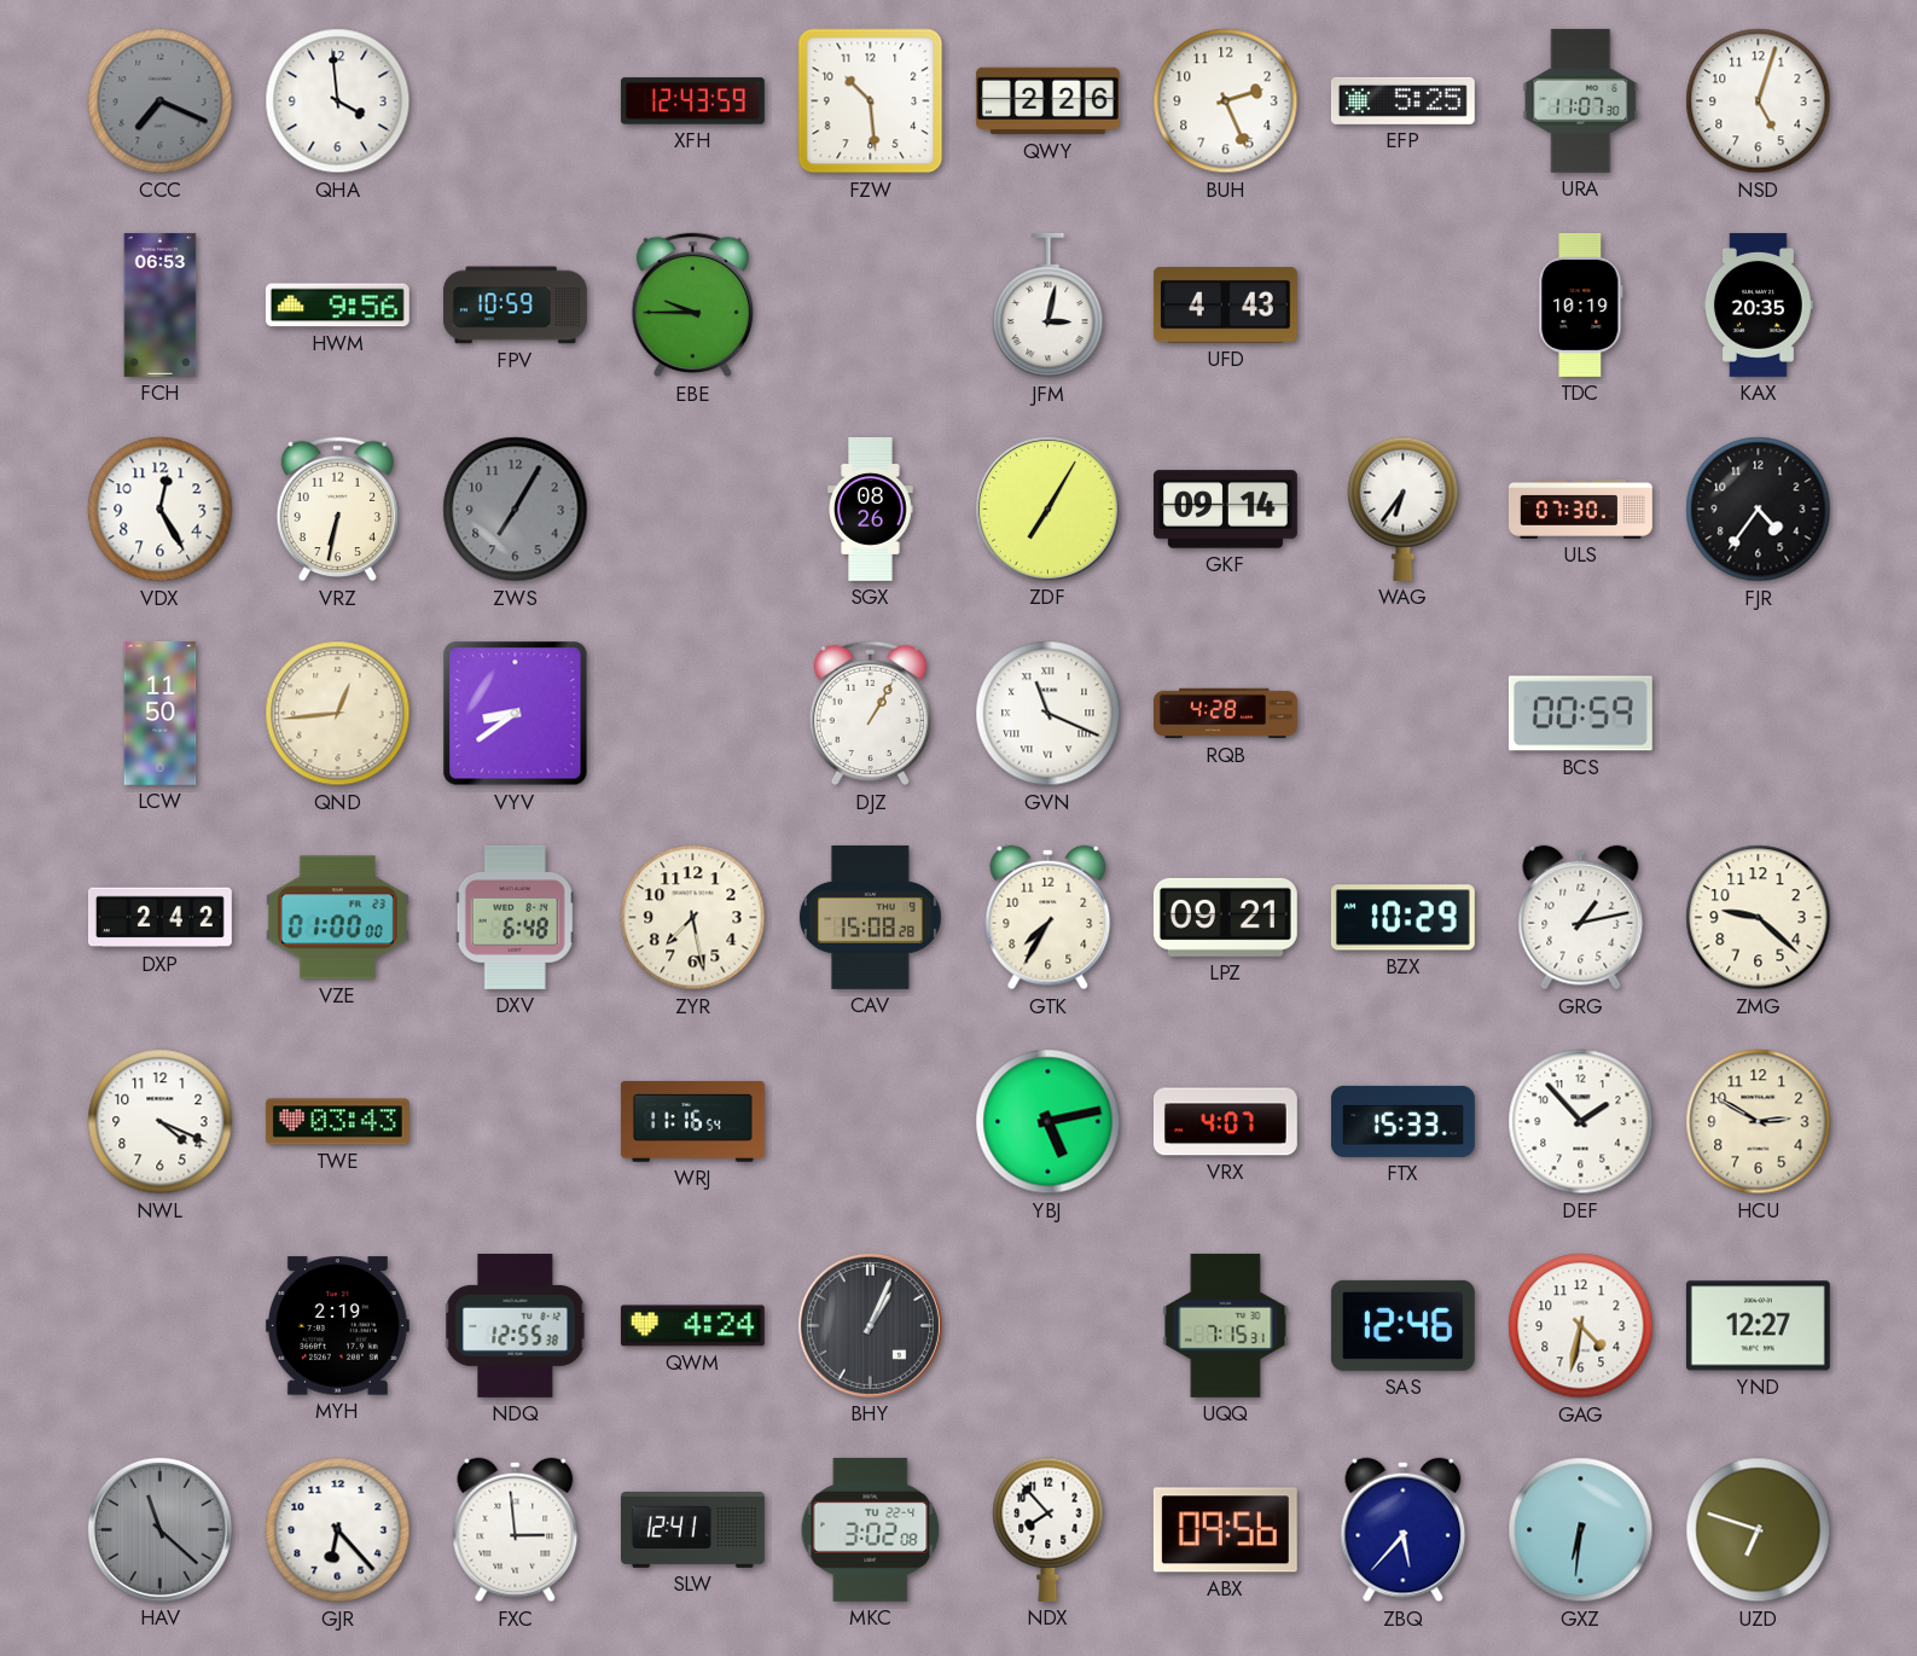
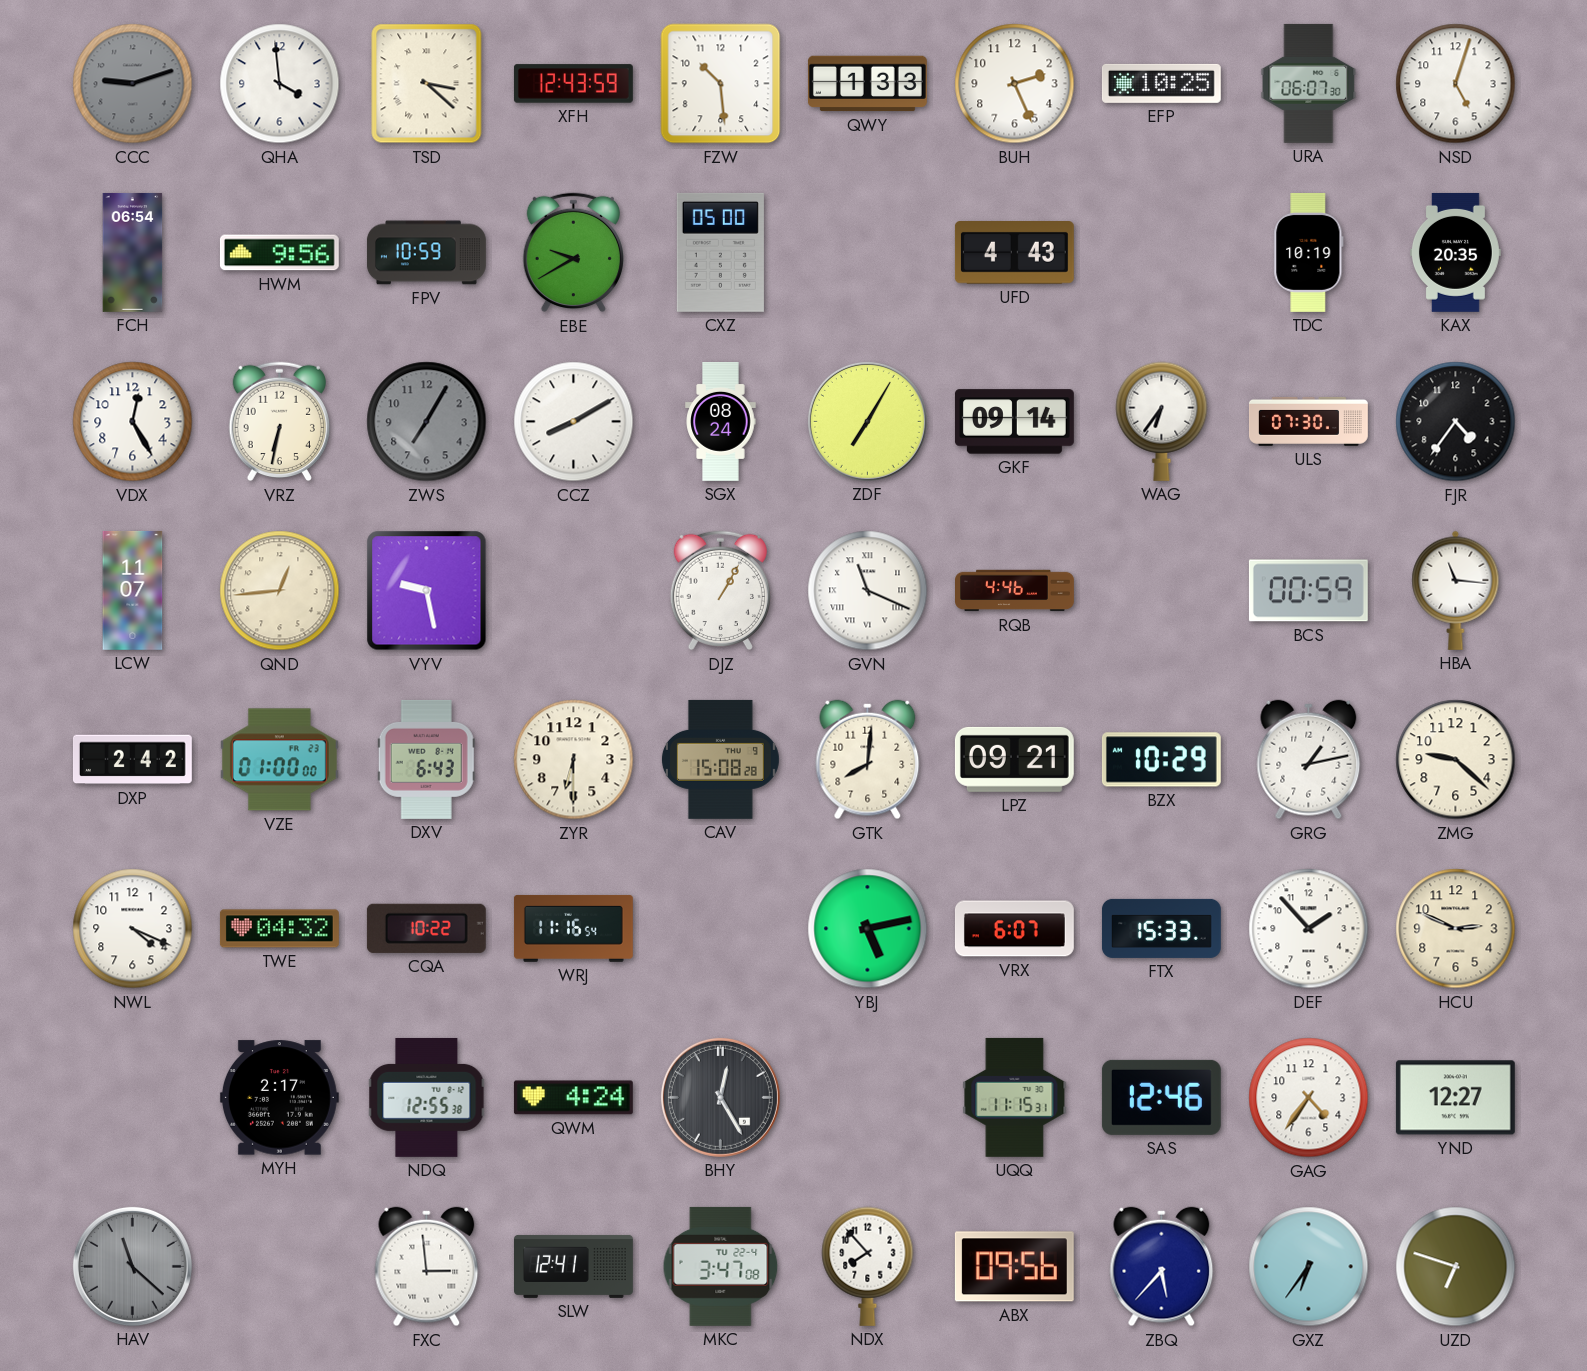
CCC: 7:19 -> 9:12
TSD: none -> 3:22
QWY: 2:26 -> 1:33
EFP: 5:25 -> 10:25
URA: 11:07 -> 06:07
FCH: 06:53 -> 06:54
EBE: 9:45 -> 9:40
CXZ: none -> 05:00
JFM: 3:02 -> none
CCZ: none -> 8:10
SGX: 08:26 -> 08:24
LCW: 11:50 -> 11:07
VYV: 8:39 -> 9:28
RQB: 4:28 -> 4:46
HBA: none -> 11:16
DXV: 6:48 -> 6:43
ZYR: 7:28 -> 6:30
GTK: 7:35 -> 8:01
TWE: 03:43 -> 04:32
CQA: none -> 10:22
VRX: 4:07 -> 6:07
HCU: 2:50 -> 2:49
MYH: 2:19 -> 2:17
BHY: 1:04 -> 12:25
UQQ: 7:15 -> 11:15
GAG: 4:32 -> 4:36
GJR: 6:23 -> none
MKC: 3:02 -> 3:47
GXZ: 6:31 -> 6:36
